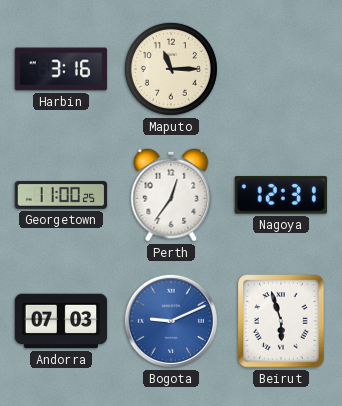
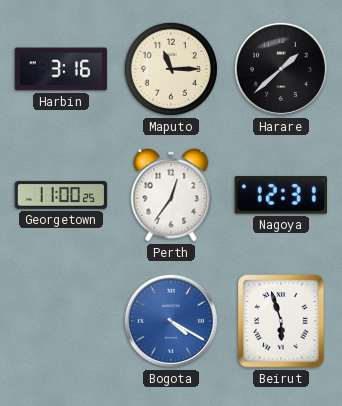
Harare: none -> 1:38
Andorra: 07:03 -> none
Bogota: 9:11 -> 4:20
